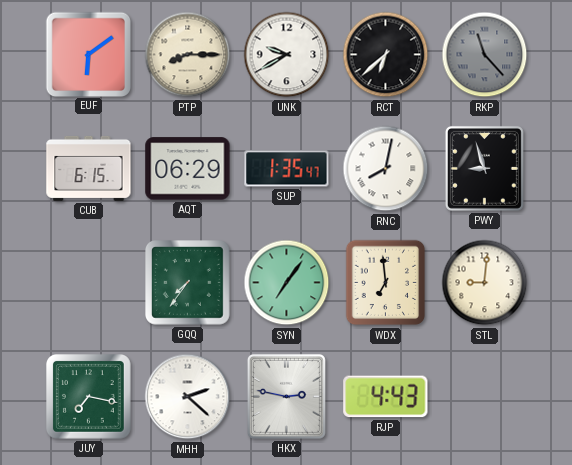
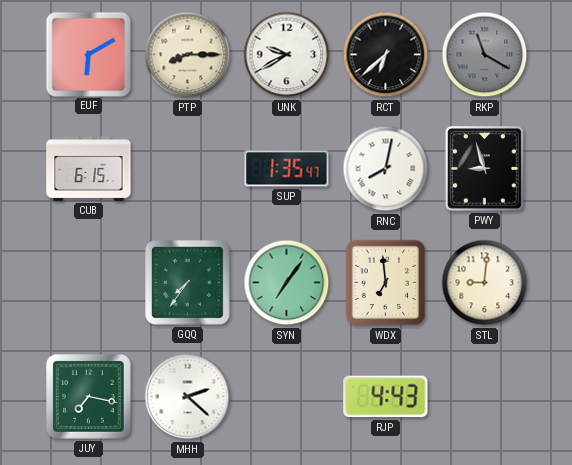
EUF: 6:09 -> 6:10
RKP: 11:23 -> 11:20
AQT: 06:29 -> none
HKX: 2:47 -> none
